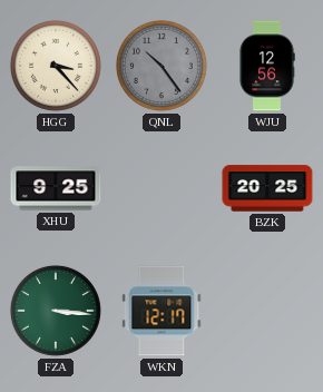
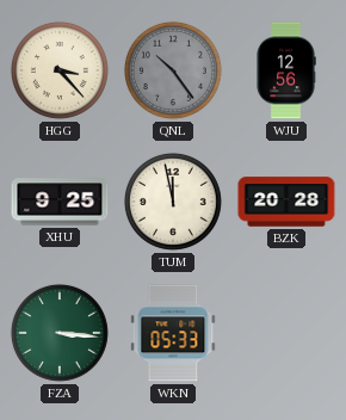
TUM: none -> 11:58
BZK: 20:25 -> 20:28
WKN: 12:17 -> 05:33
